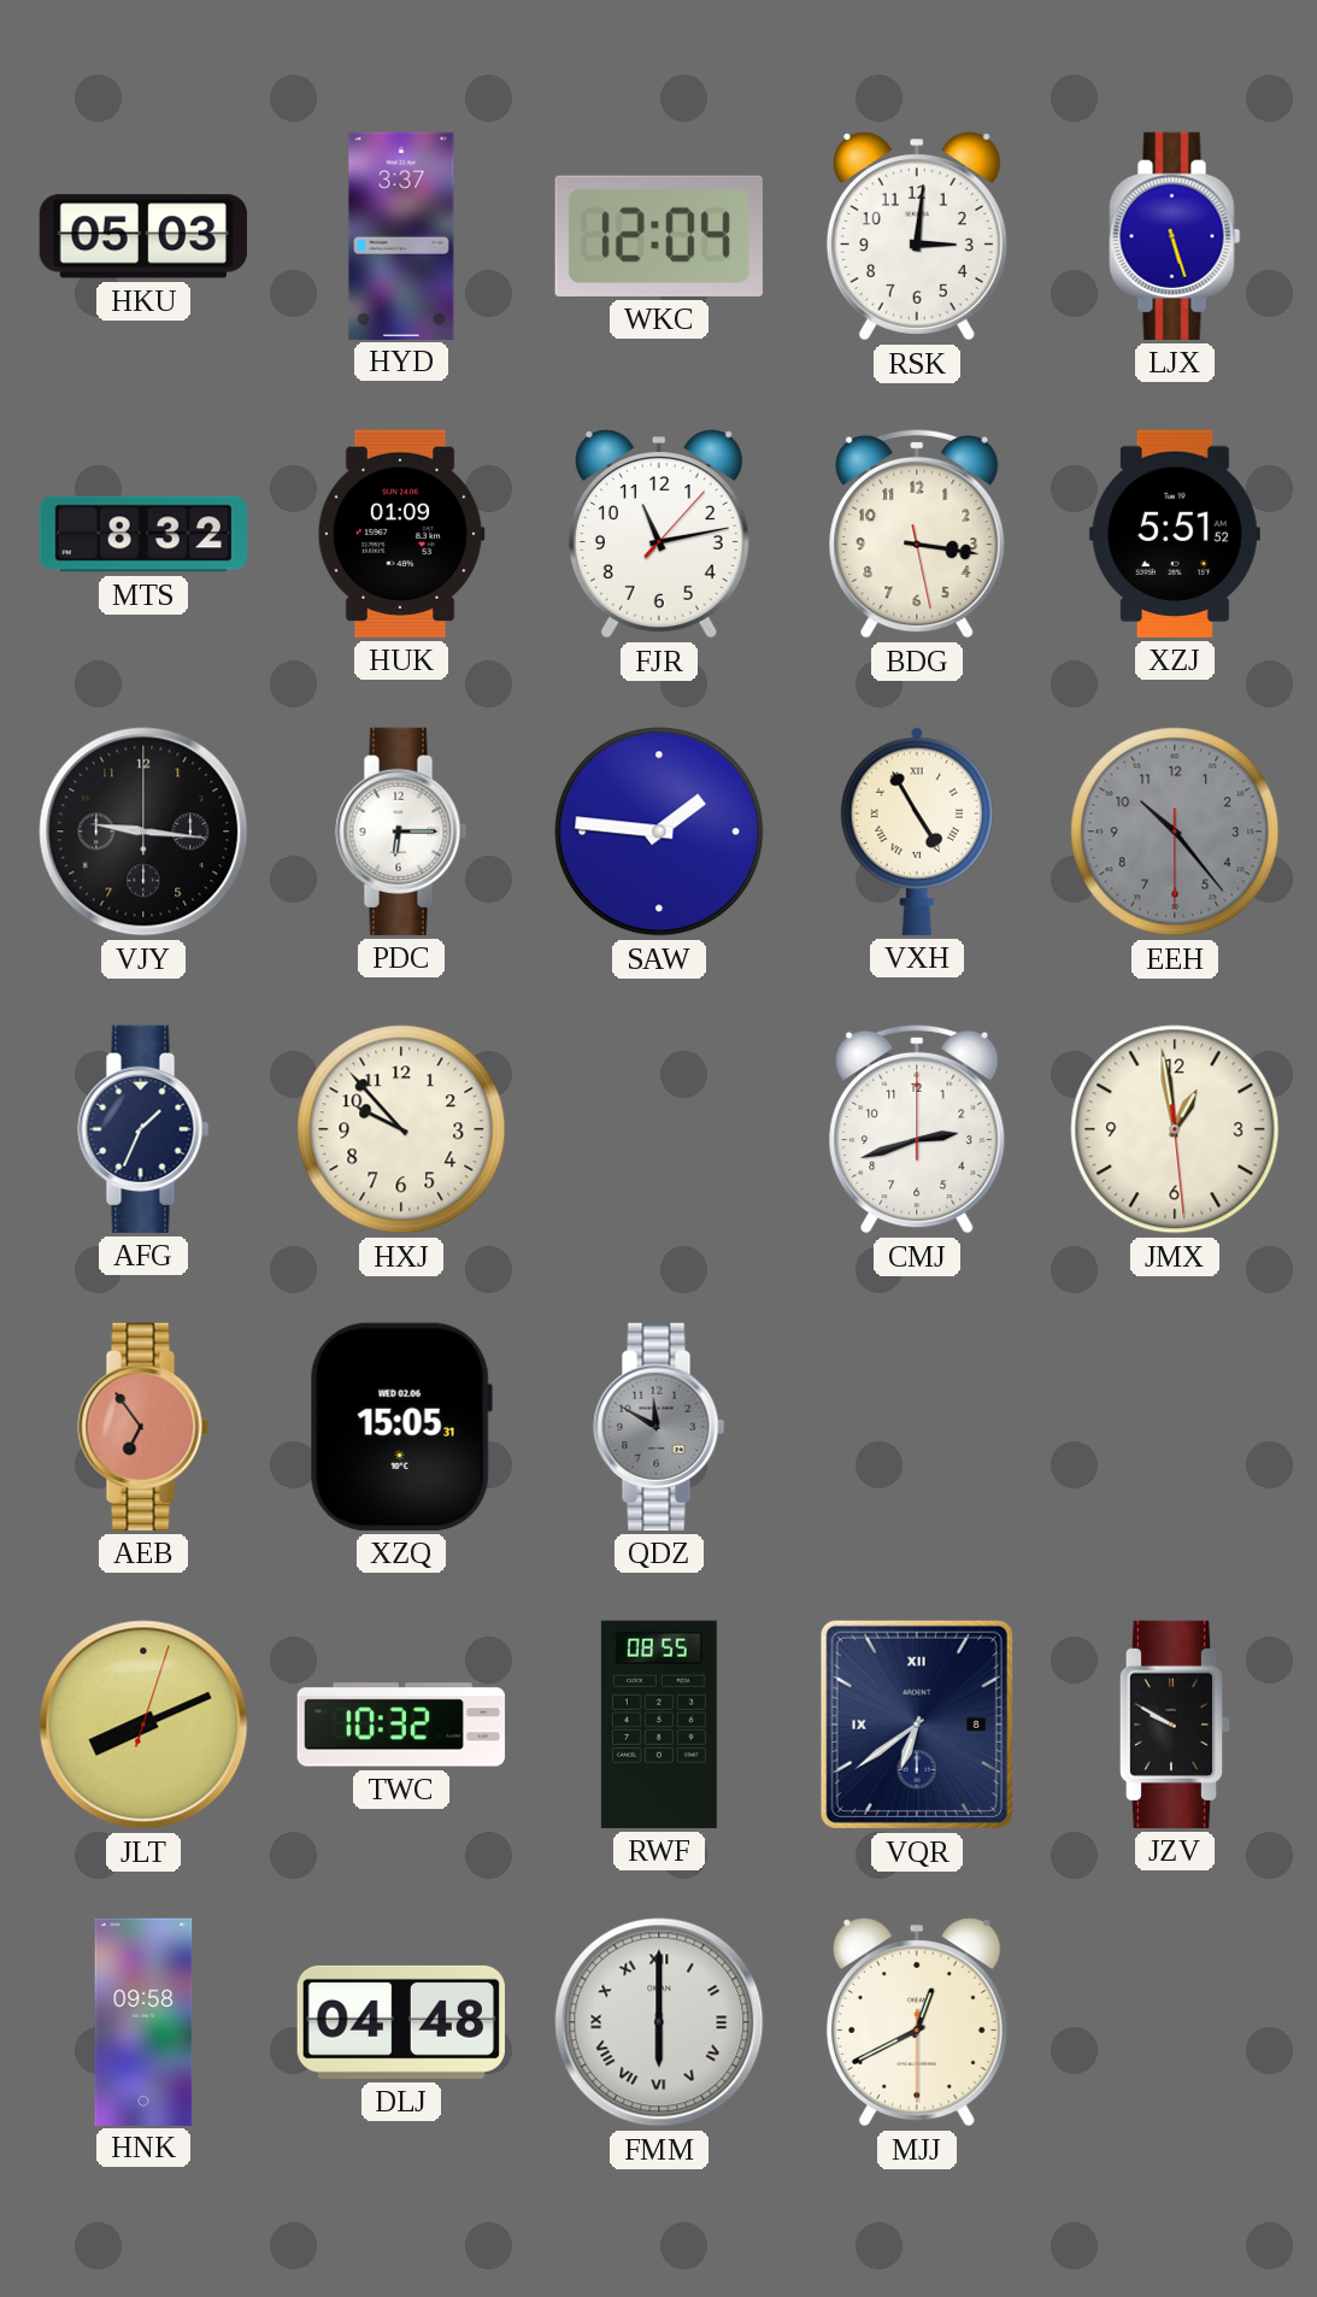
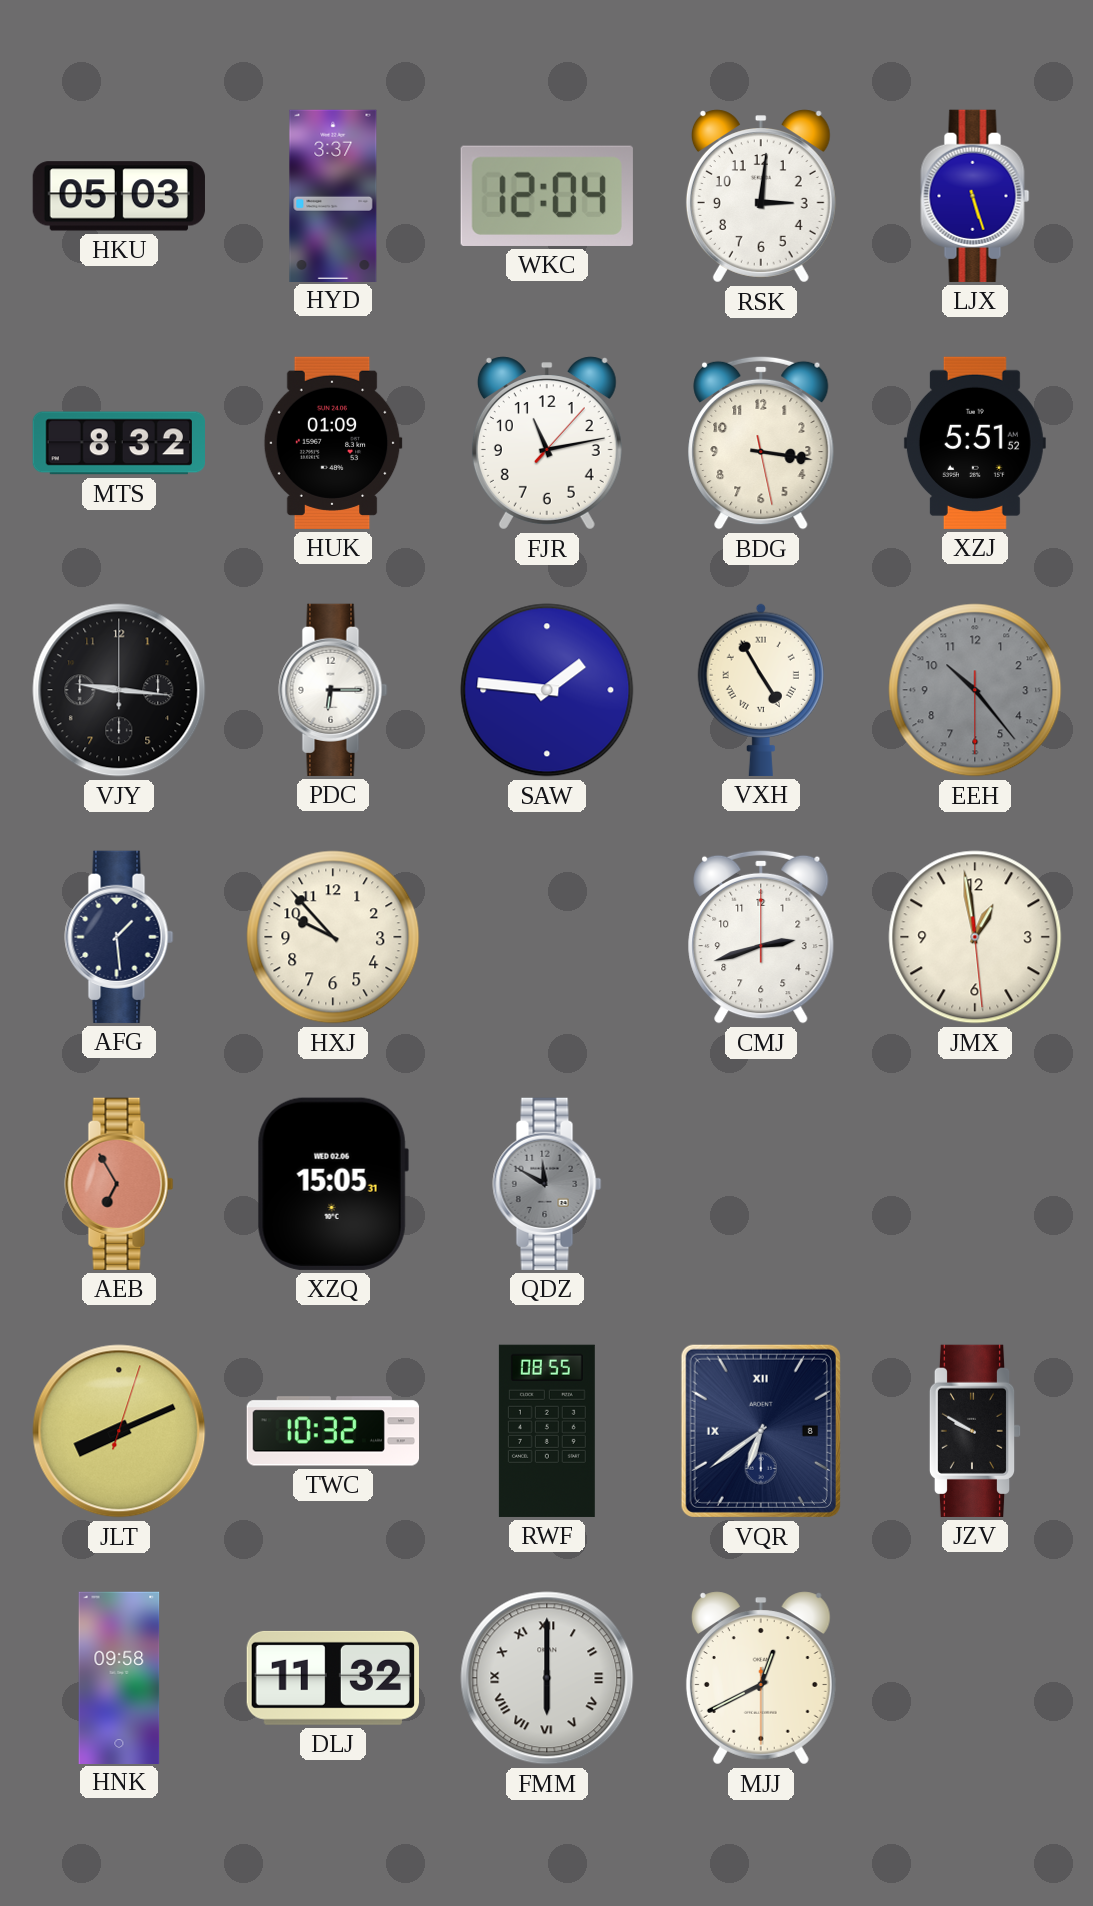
AFG: 1:34 -> 1:29
AEB: 6:54 -> 6:55
DLJ: 04:48 -> 11:32
